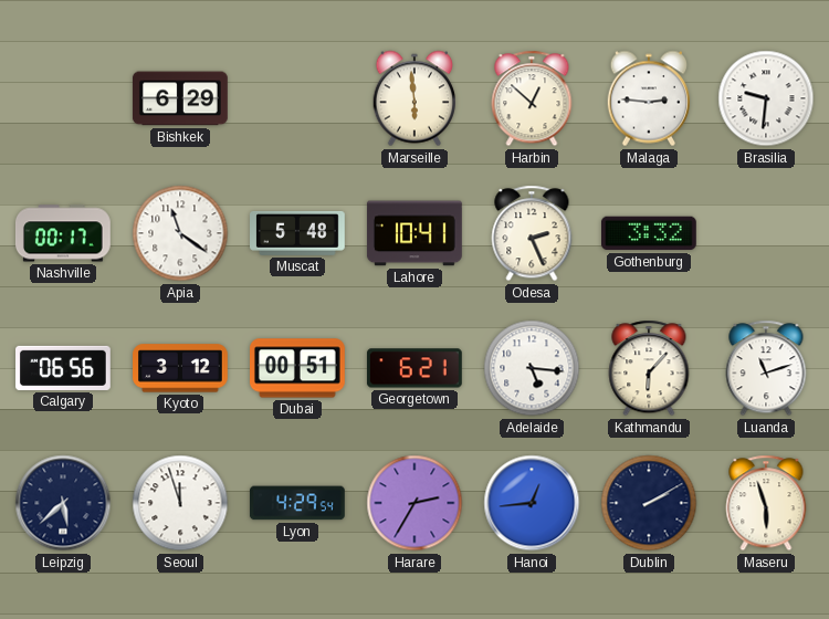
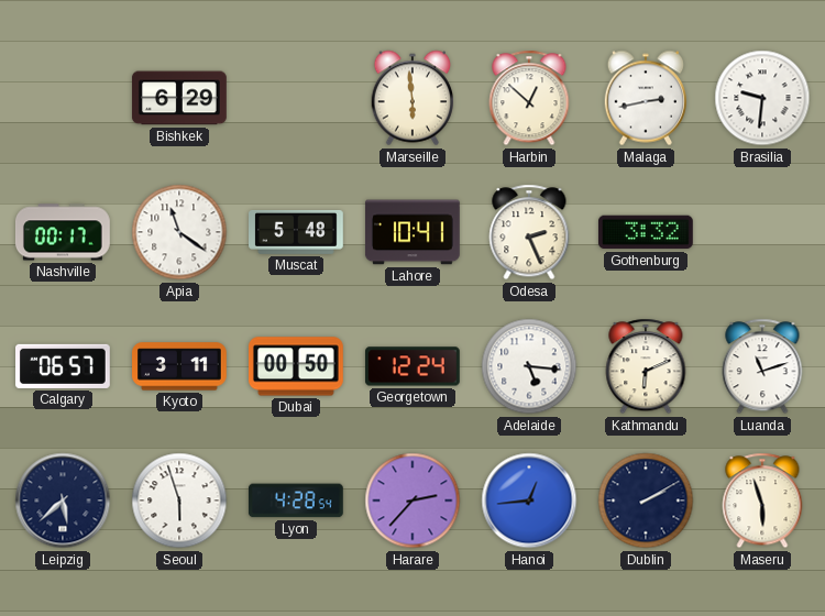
Malaga: 2:46 -> 2:43
Calgary: 06:56 -> 06:57
Kyoto: 3:12 -> 3:11
Dubai: 00:51 -> 00:50
Georgetown: 6:21 -> 12:24
Kathmandu: 6:07 -> 6:11
Seoul: 11:57 -> 5:57
Lyon: 4:29 -> 4:28
Harare: 2:35 -> 2:37
